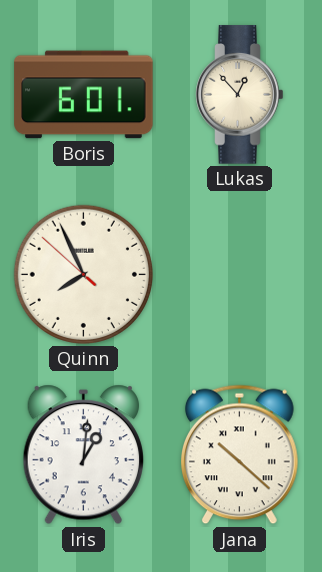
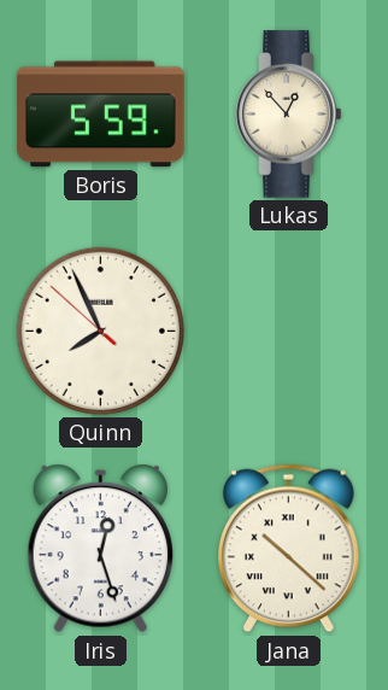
Boris: 6:01 -> 5:59
Iris: 1:01 -> 12:27
